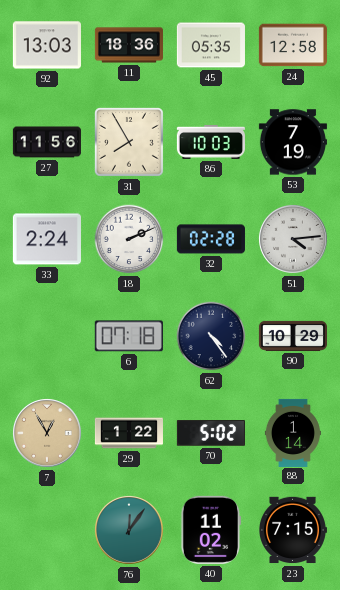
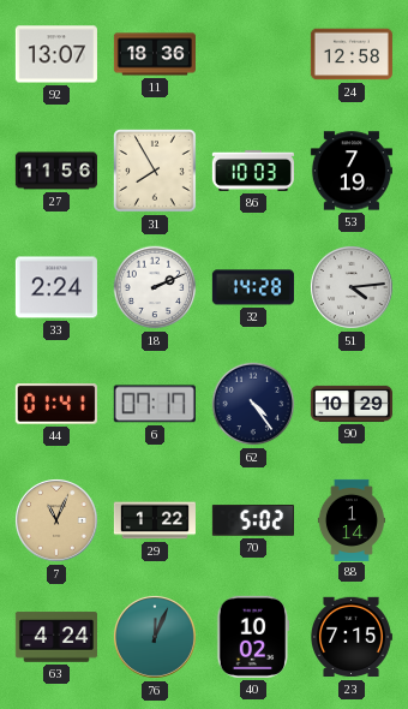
92: 13:03 -> 13:07
45: 05:35 -> none
32: 02:28 -> 14:28
44: none -> 01:41
6: 07:18 -> 07:17
7: 12:55 -> 11:04
63: none -> 4:24
76: 12:06 -> 12:04
40: 11:02 -> 10:02
